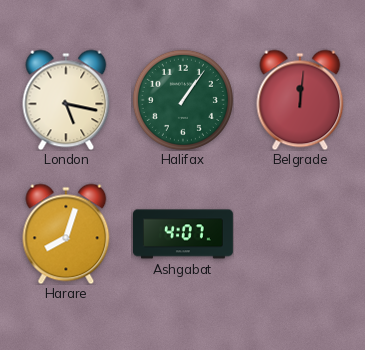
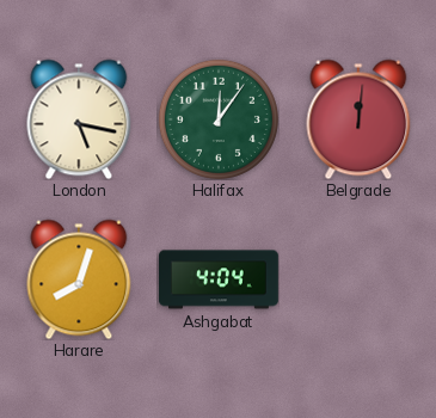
Halifax: 1:06 -> 12:06
Ashgabat: 4:07 -> 4:04
